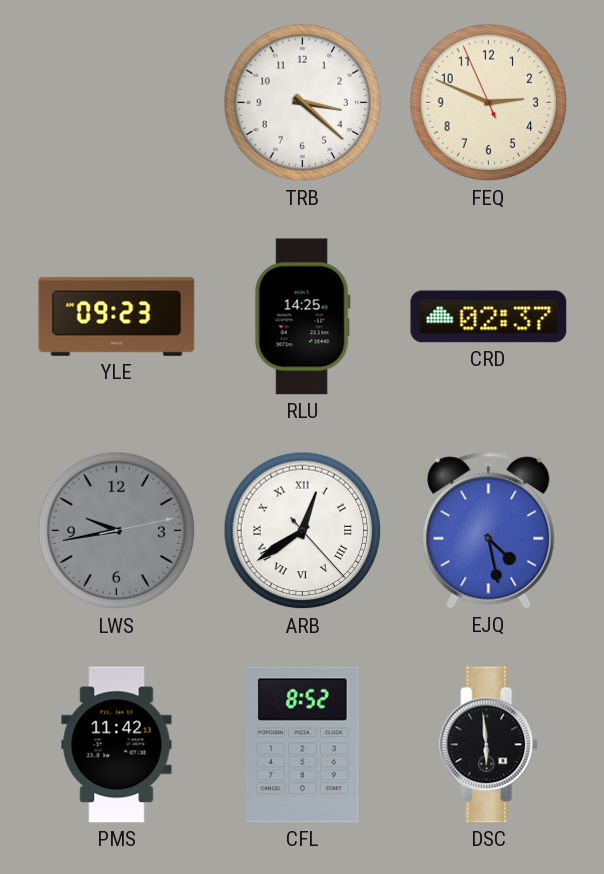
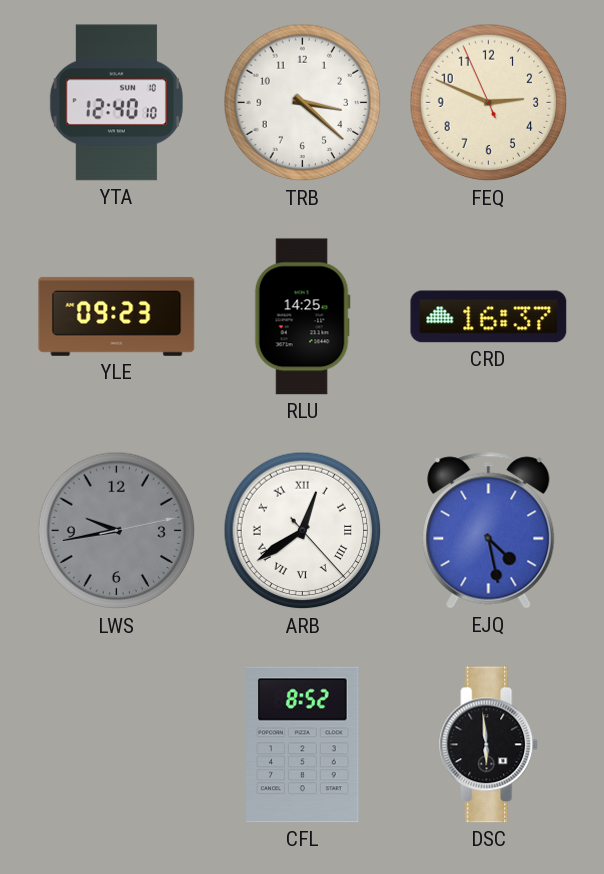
YTA: none -> 12:40
CRD: 02:37 -> 16:37
PMS: 11:42 -> none
